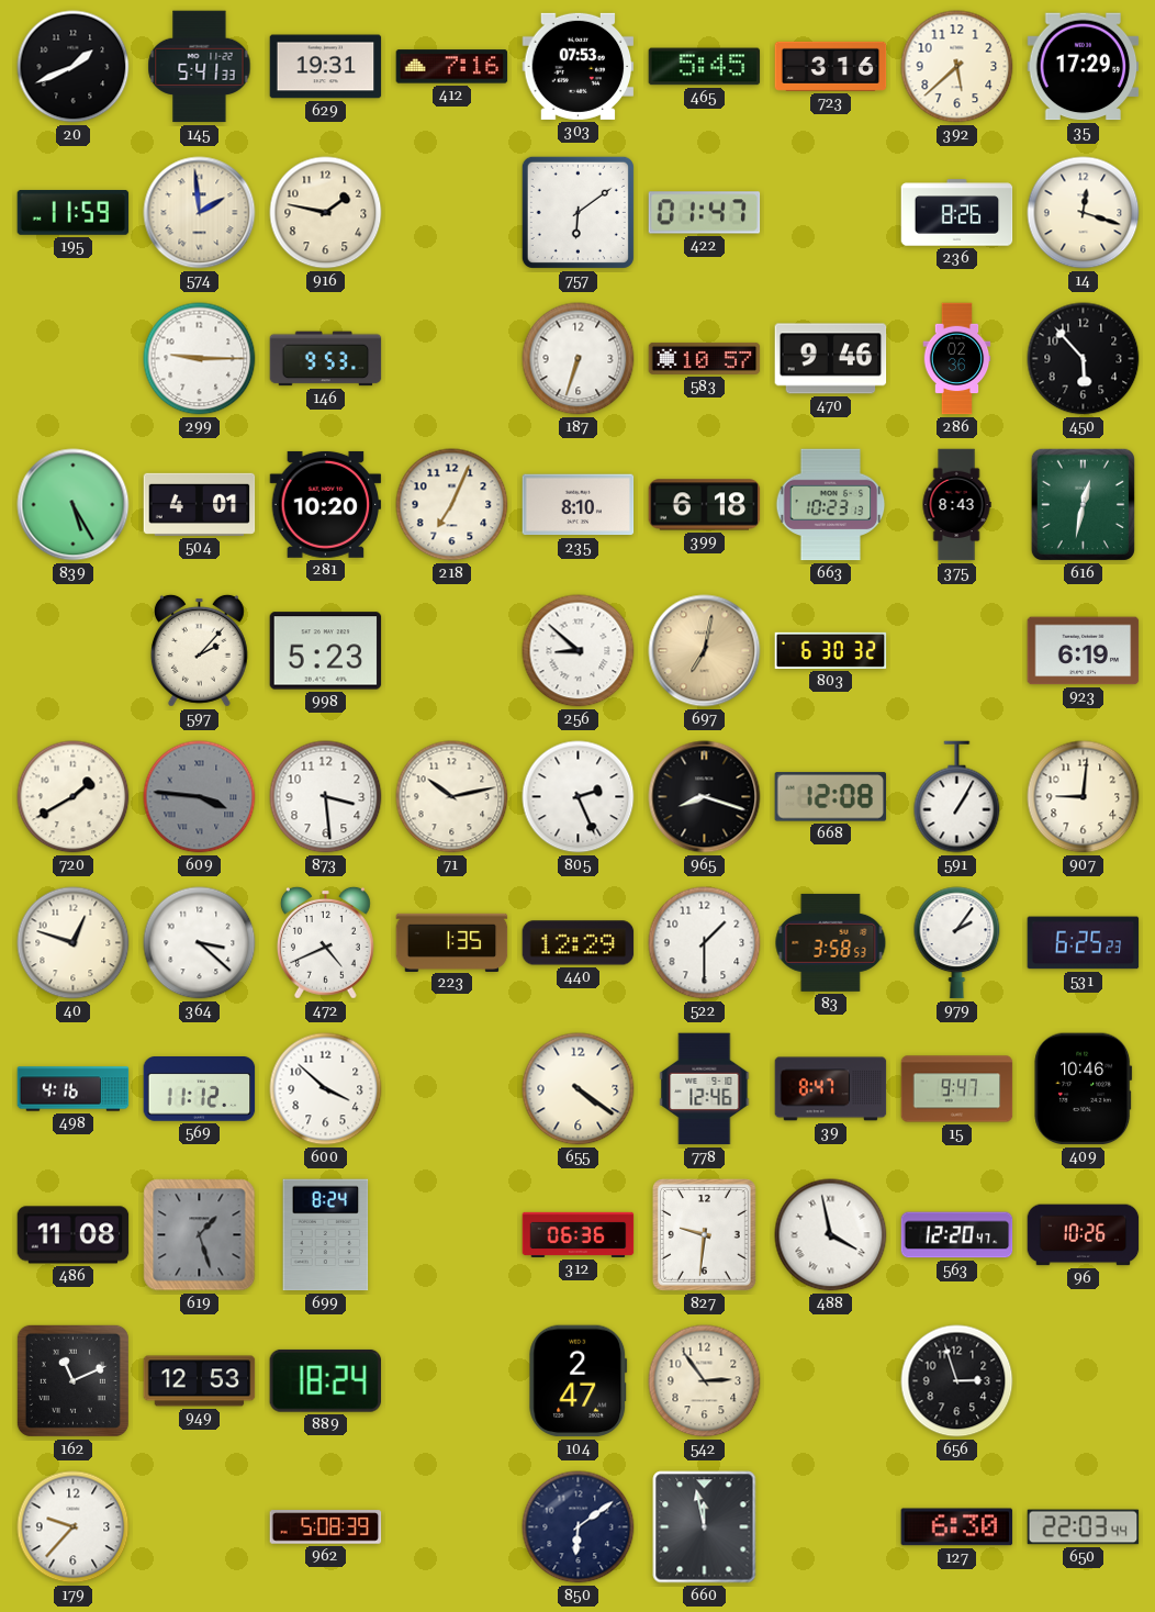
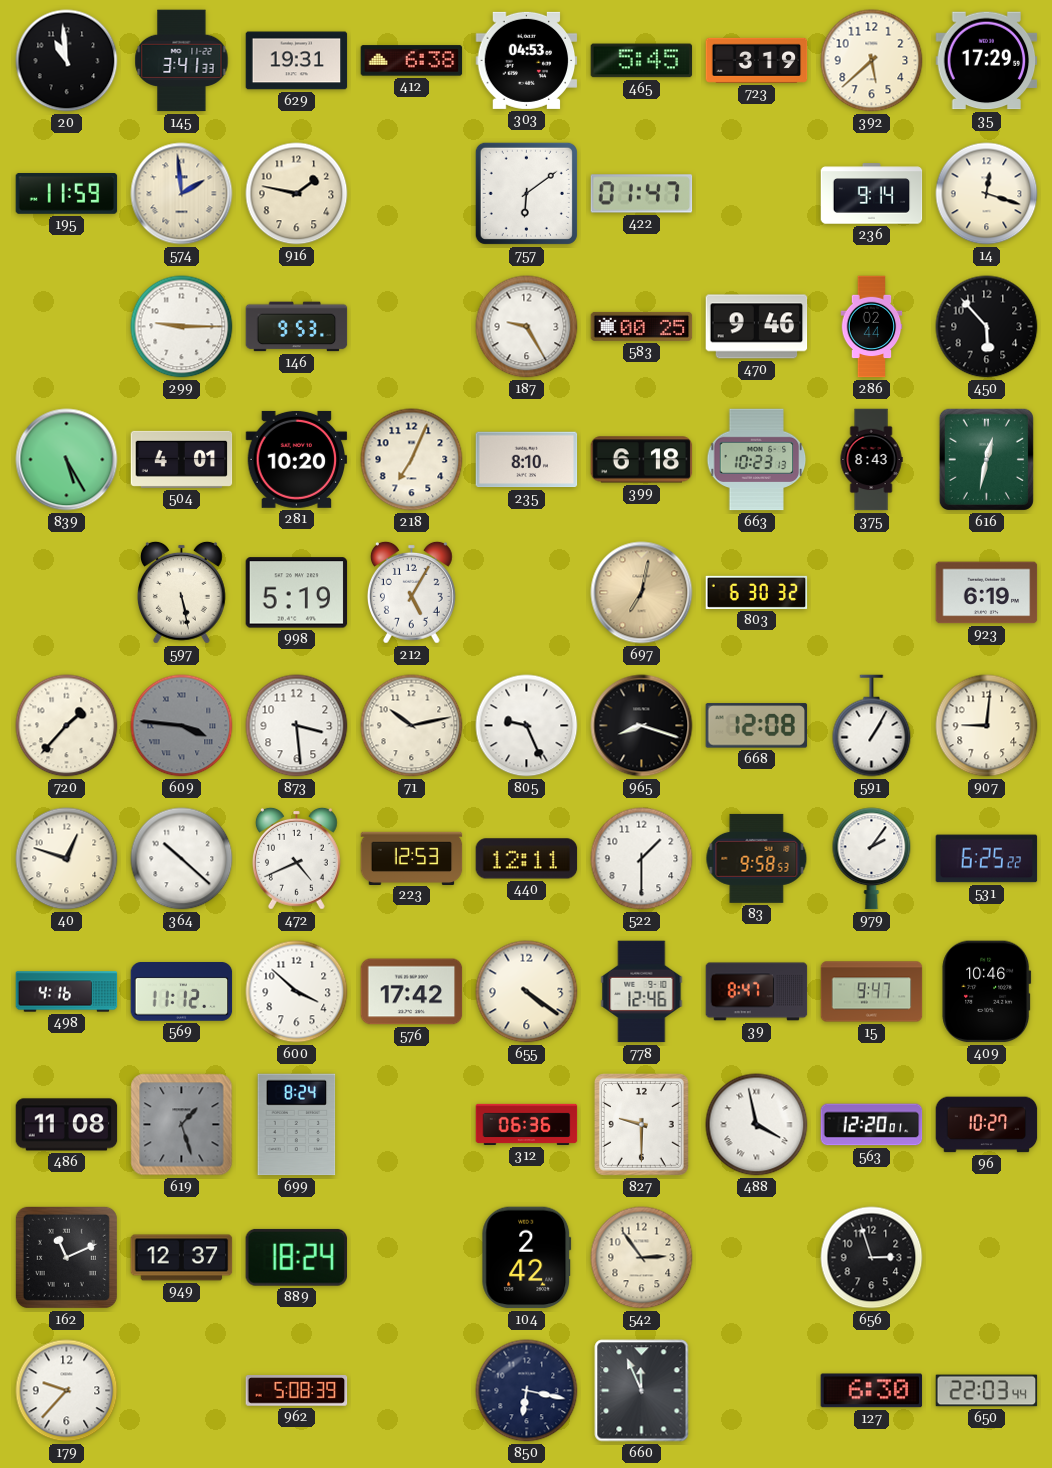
20: 1:41 -> 10:59
145: 5:41 -> 3:41
412: 7:16 -> 6:38
303: 07:53 -> 04:53
723: 3:16 -> 3:19
236: 8:26 -> 9:14
187: 6:33 -> 9:25
583: 10:57 -> 00:25
286: 02:36 -> 02:44
597: 2:07 -> 5:28
998: 5:23 -> 5:19
212: none -> 5:05
256: 8:52 -> none
720: 1:40 -> 1:37
805: 2:26 -> 9:26
364: 3:22 -> 10:22
223: 1:35 -> 12:53
440: 12:29 -> 12:11
83: 3:58 -> 9:58
531: 6:25:23 -> 6:25:22
576: none -> 17:42
827: 9:31 -> 9:30
563: 12:20:47 -> 12:20:01
96: 10:26 -> 10:27
949: 12:53 -> 12:37
104: 2:47 -> 2:42
850: 6:09 -> 6:17
660: 11:58 -> 11:56
